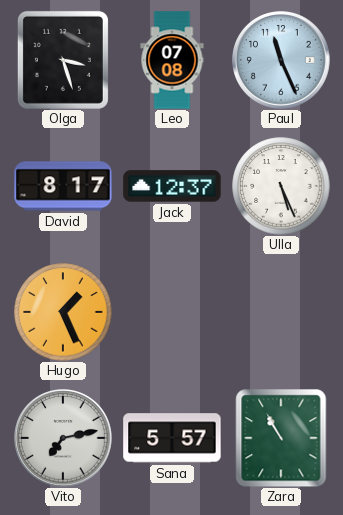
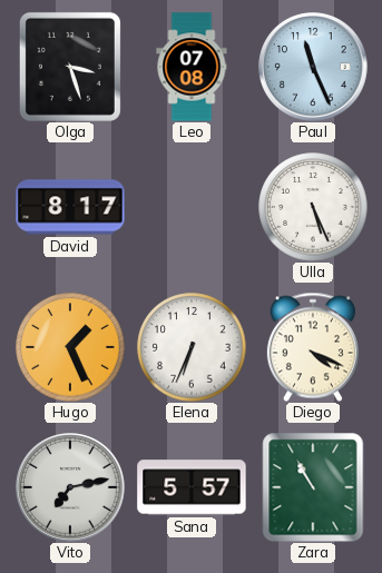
Jack: 12:37 -> none
Elena: none -> 6:34
Diego: none -> 4:19
